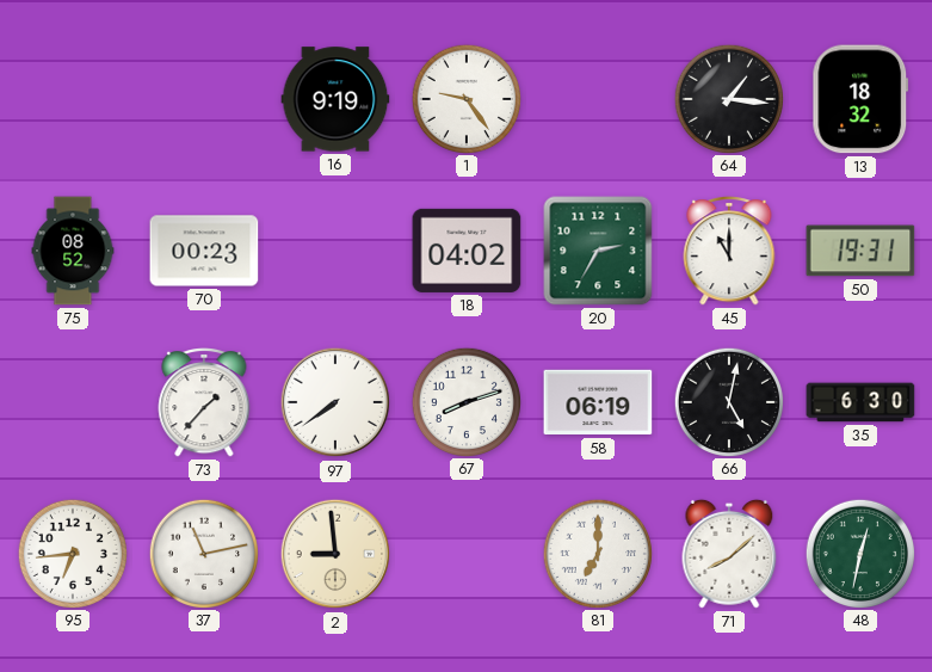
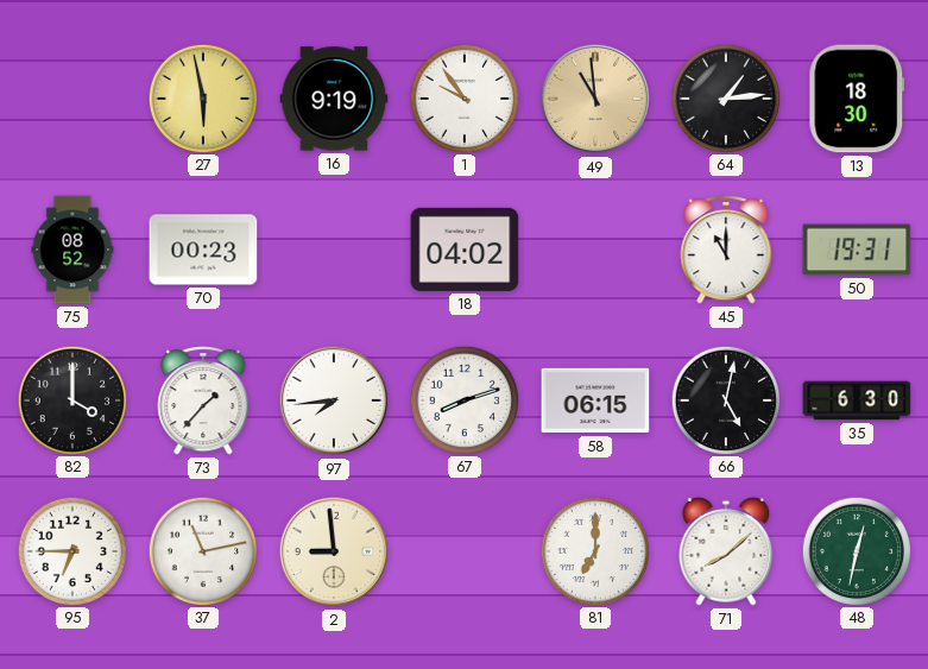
27: none -> 5:58
1: 9:24 -> 9:54
49: none -> 10:59
64: 1:16 -> 1:14
13: 18:32 -> 18:30
20: 2:35 -> none
82: none -> 4:00
97: 7:39 -> 7:44
58: 06:19 -> 06:15
95: 6:44 -> 6:45
